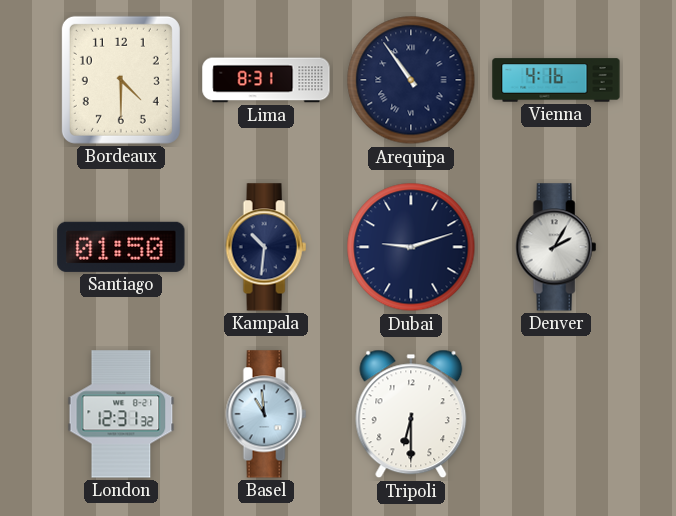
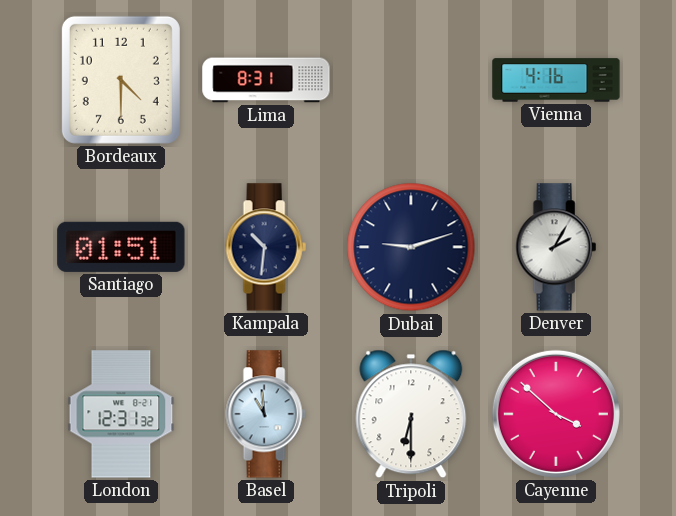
Arequipa: 10:54 -> none
Santiago: 01:50 -> 01:51
Cayenne: none -> 3:52
